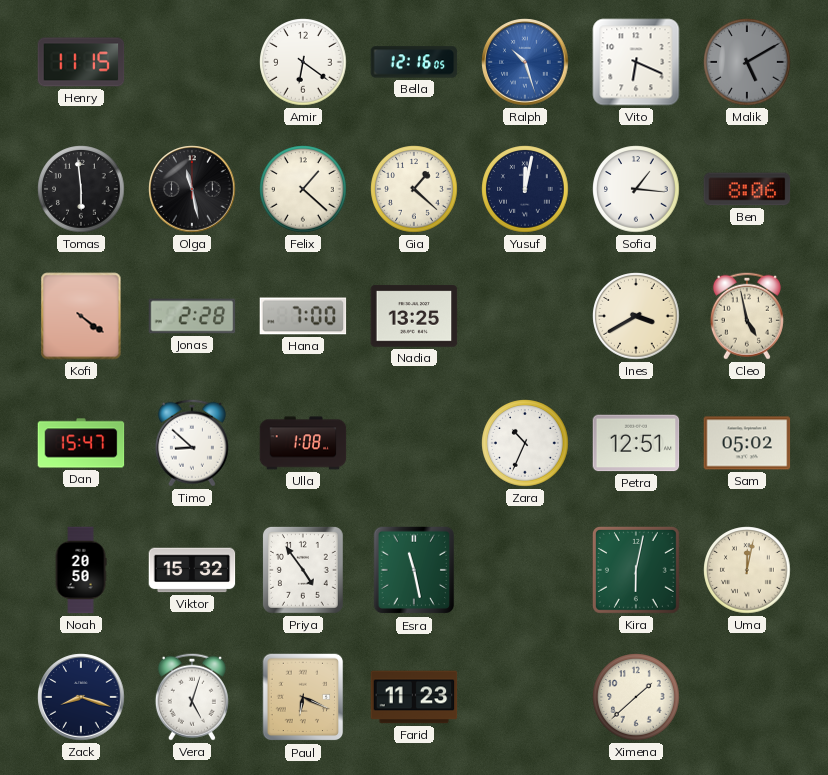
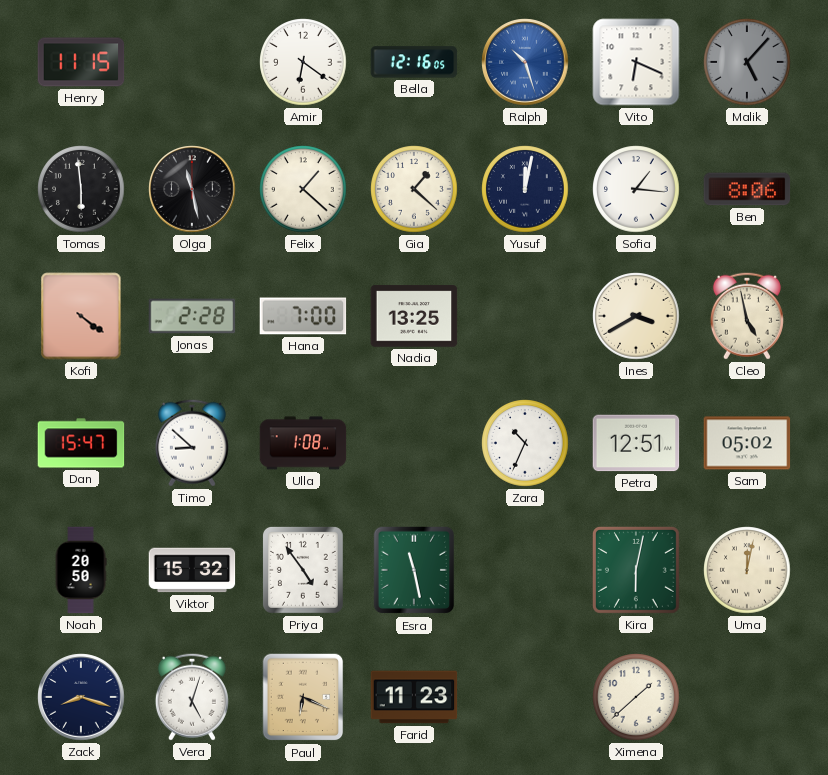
Malik: 5:10 -> 5:07
